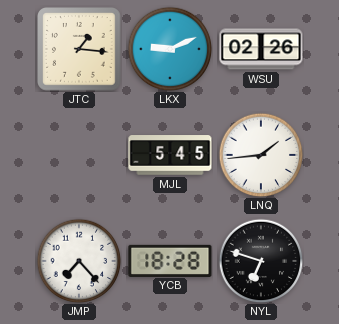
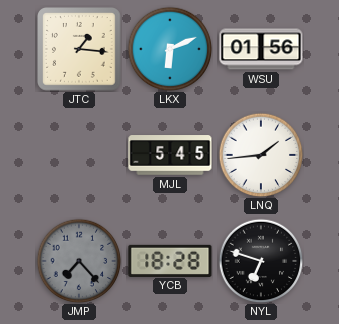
LKX: 9:11 -> 6:11
WSU: 02:26 -> 01:56
JMP dial: white -> grey
